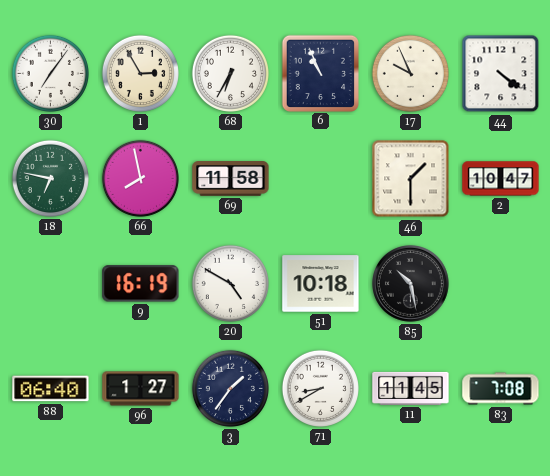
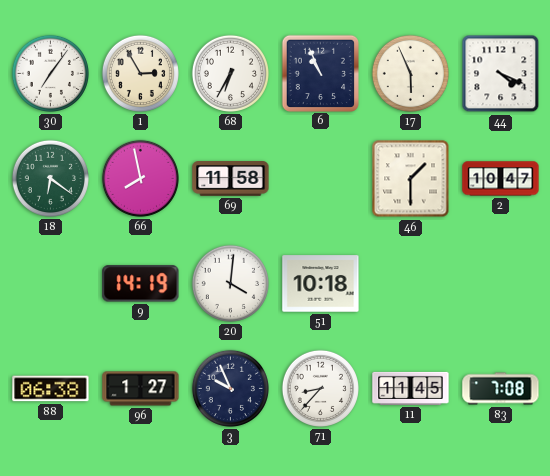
17: 9:56 -> 5:56
44: 4:21 -> 4:19
18: 6:47 -> 6:21
9: 16:19 -> 14:19
20: 4:50 -> 4:01
85: 10:28 -> none
88: 06:40 -> 06:38
3: 1:36 -> 9:56
71: 8:40 -> 8:37
